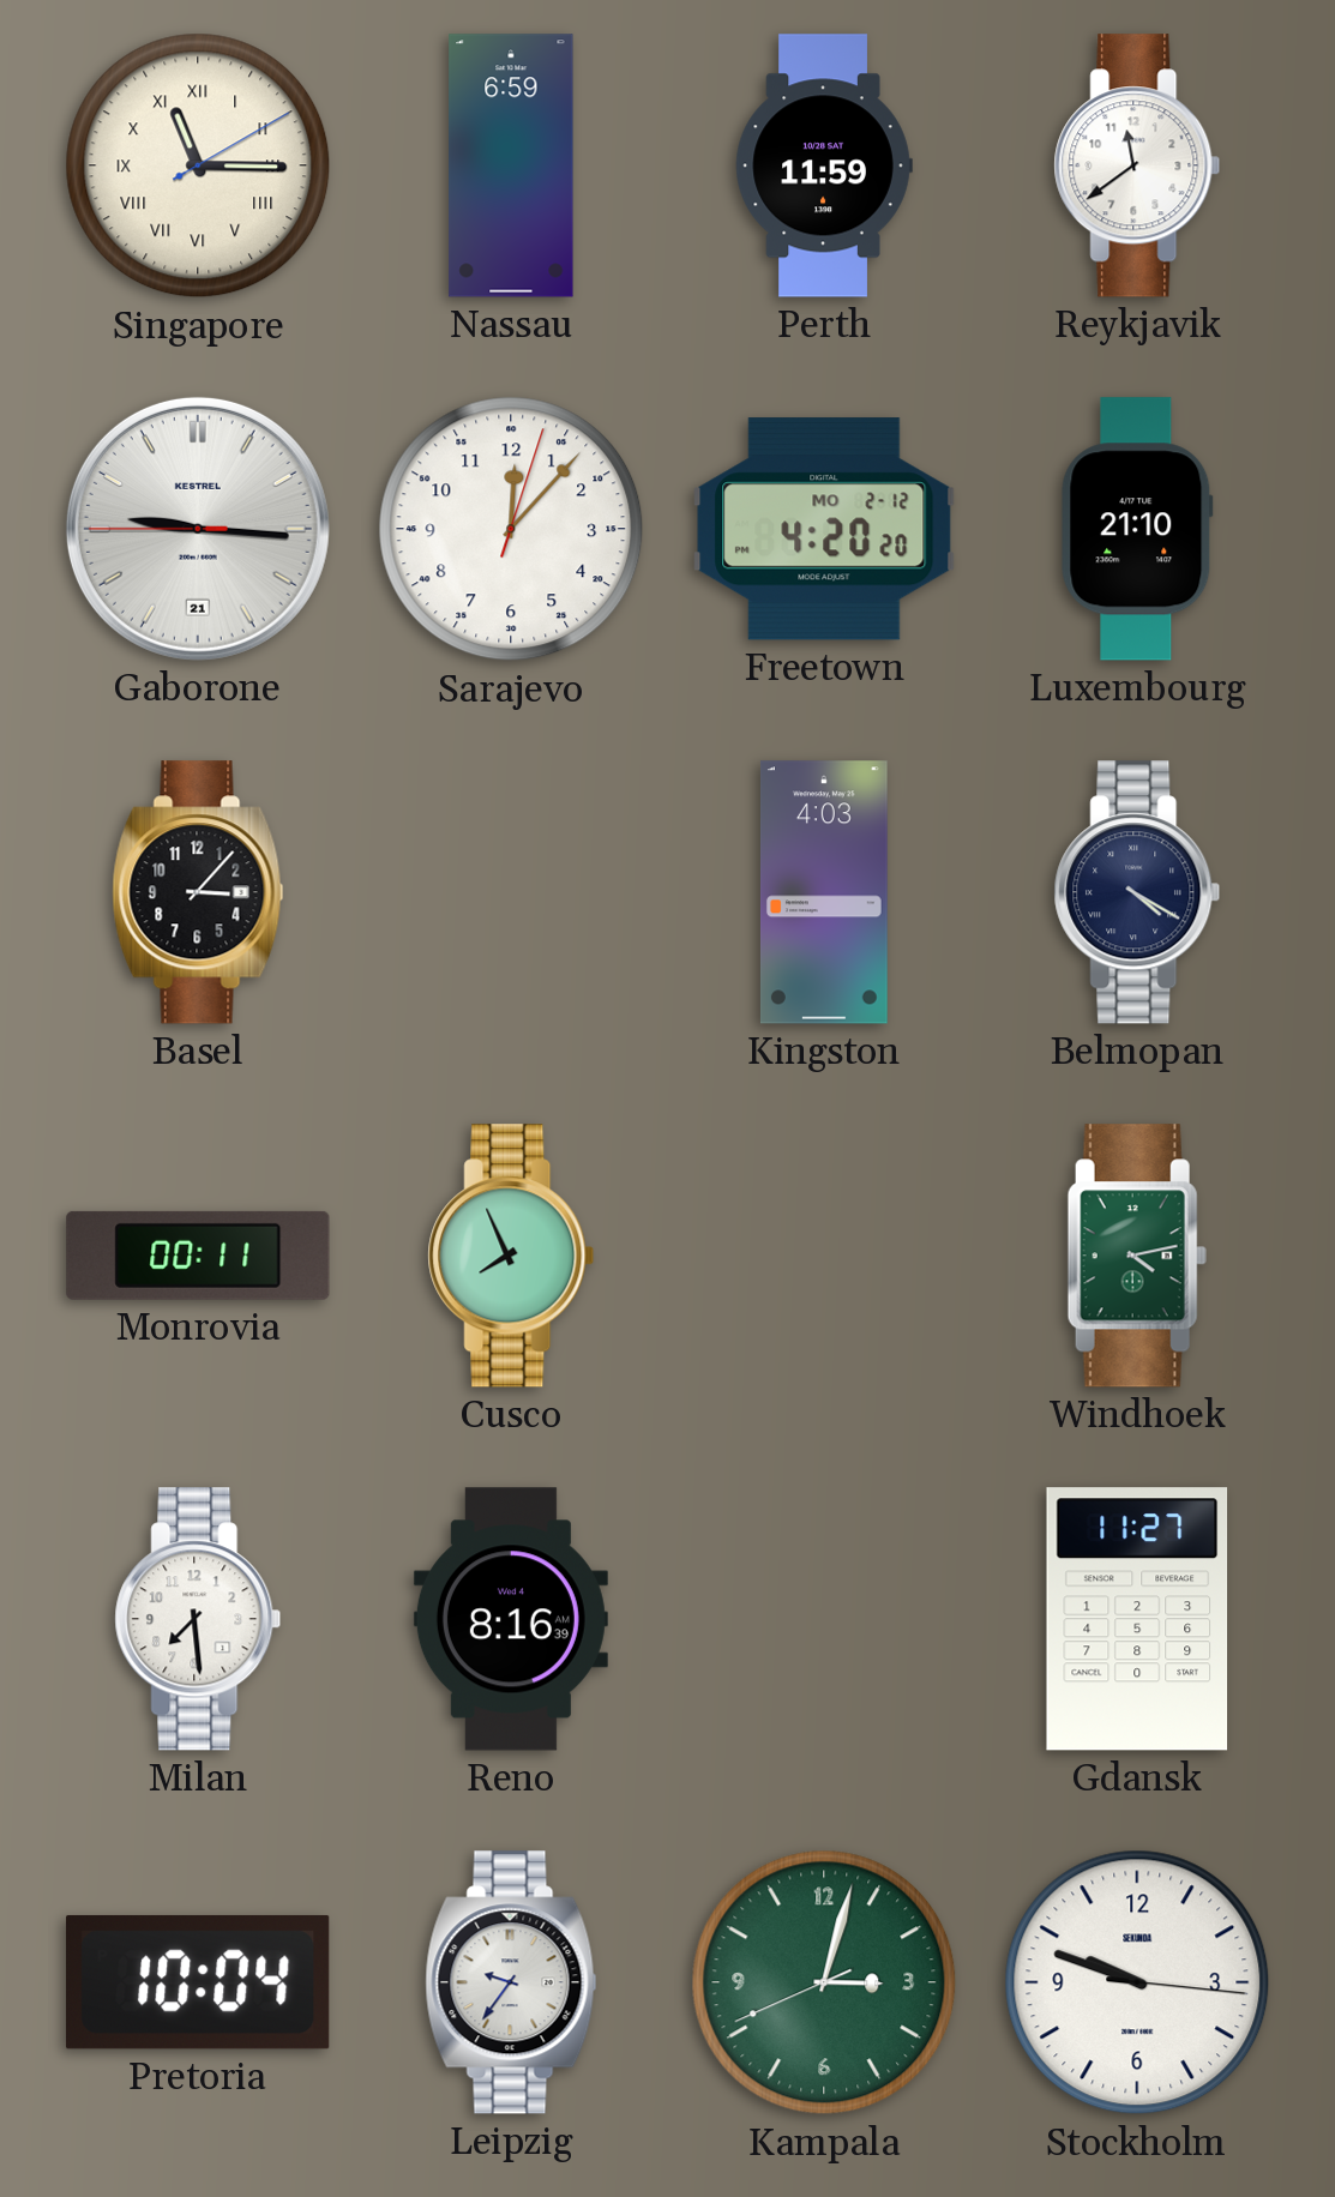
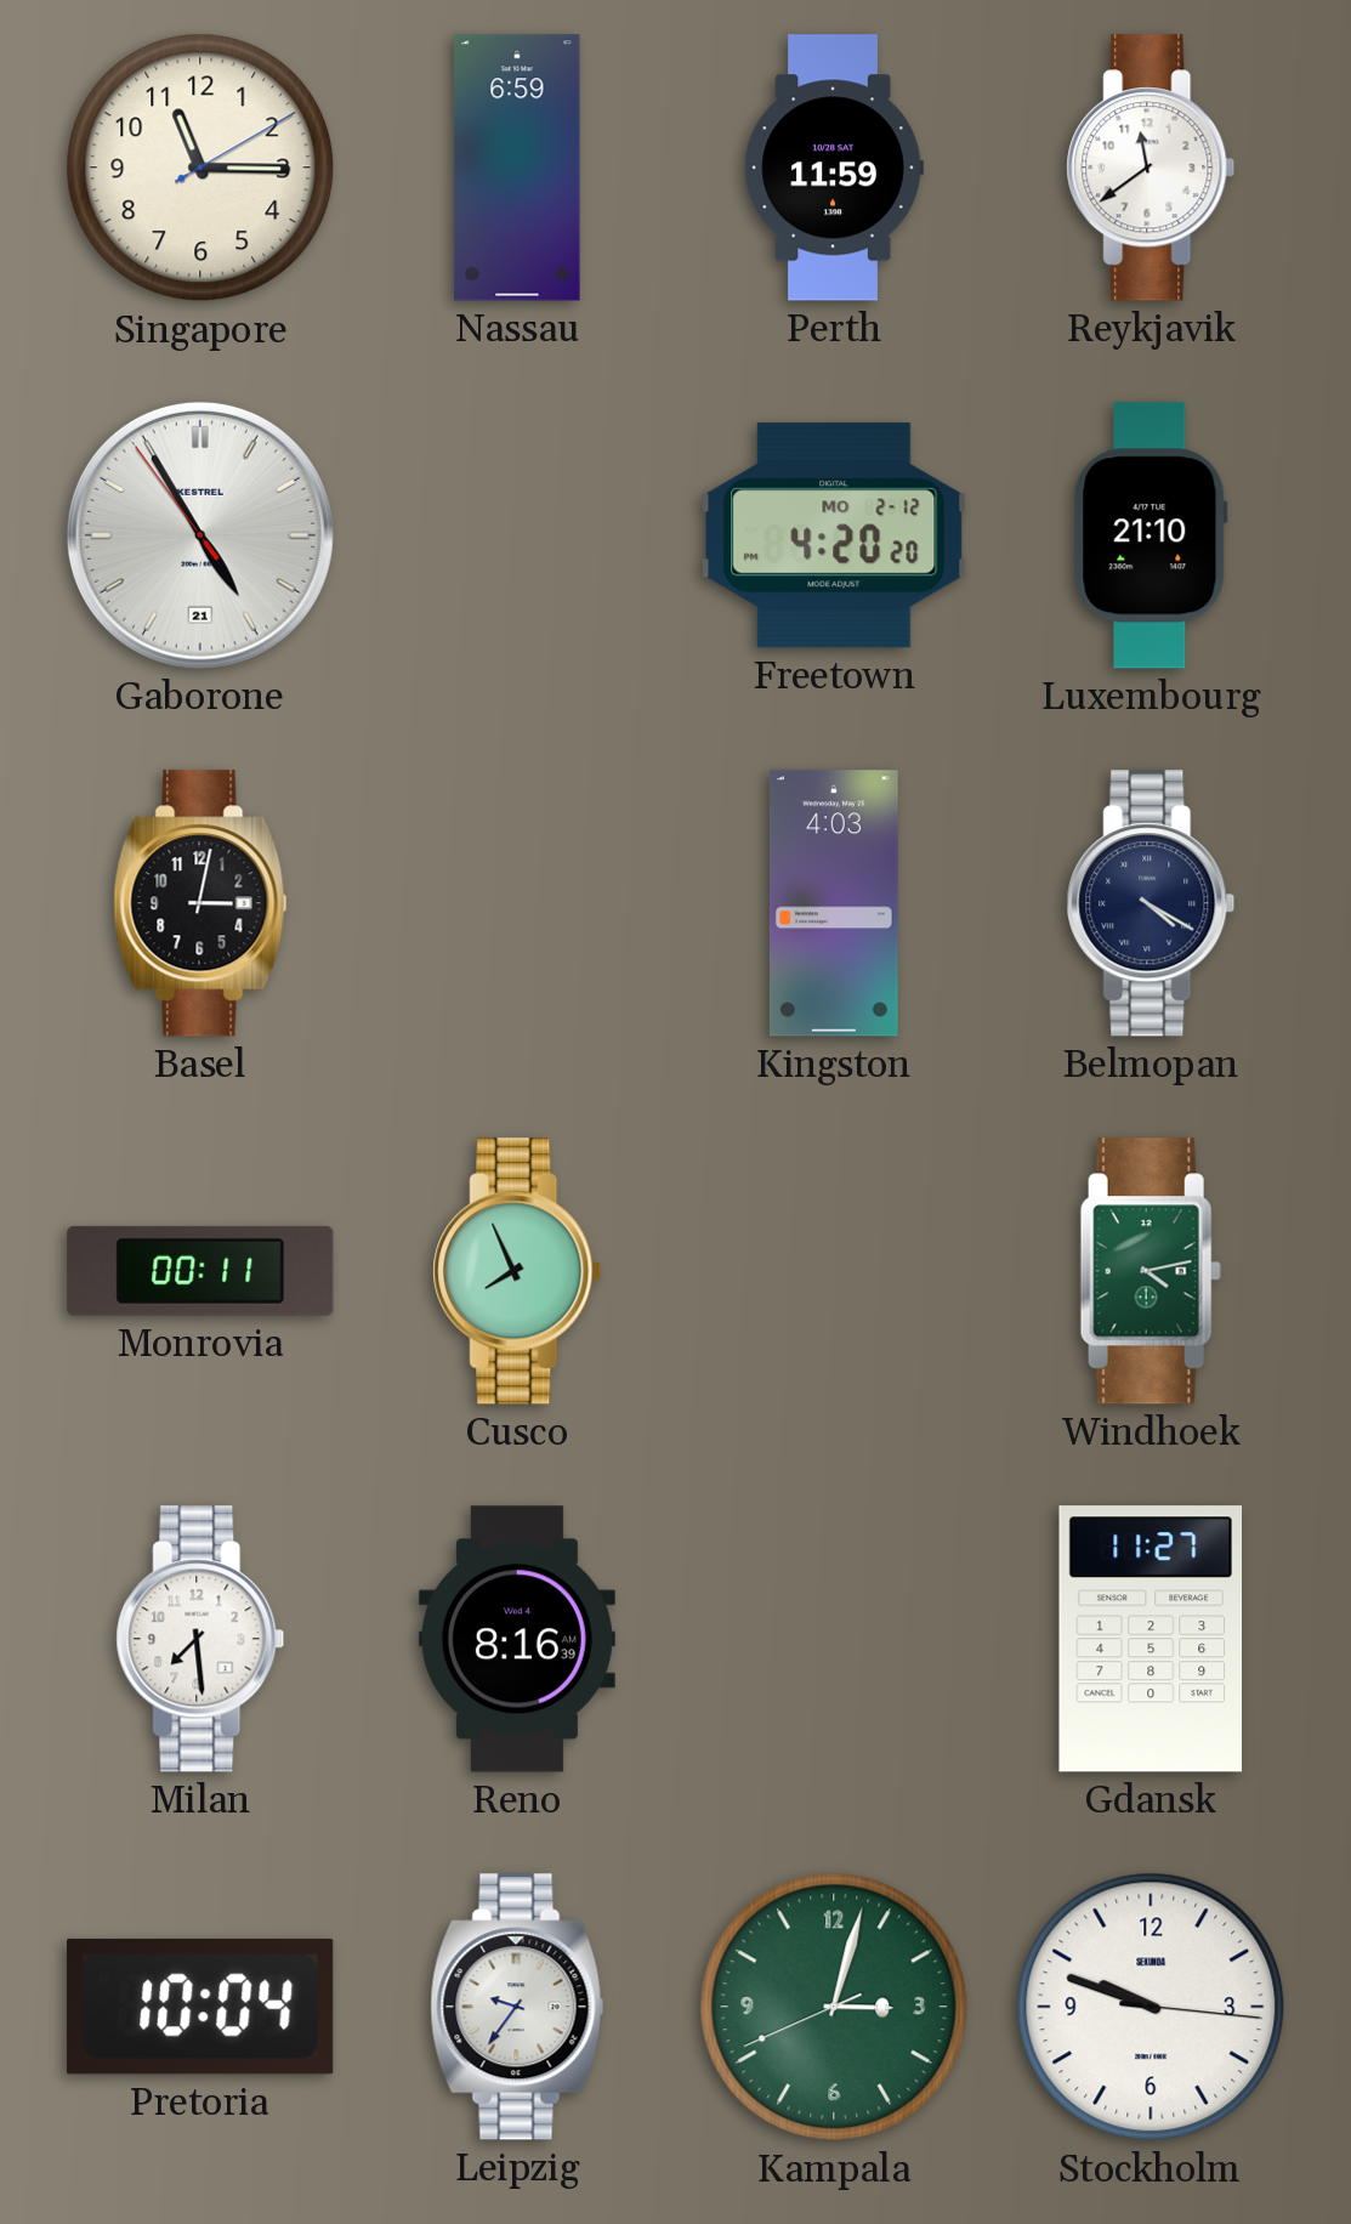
Singapore numerals: Roman -> Arabic
Gaborone: 9:15 -> 4:54
Sarajevo: 12:07 -> none
Basel: 3:07 -> 3:02
